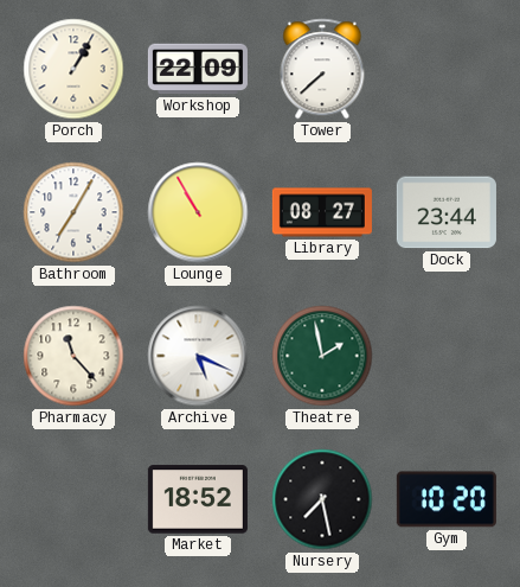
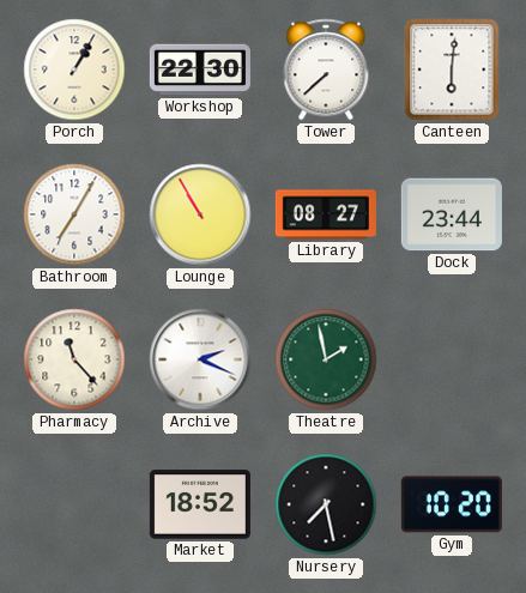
Workshop: 22:09 -> 22:30
Canteen: none -> 6:01
Archive: 5:19 -> 2:19
